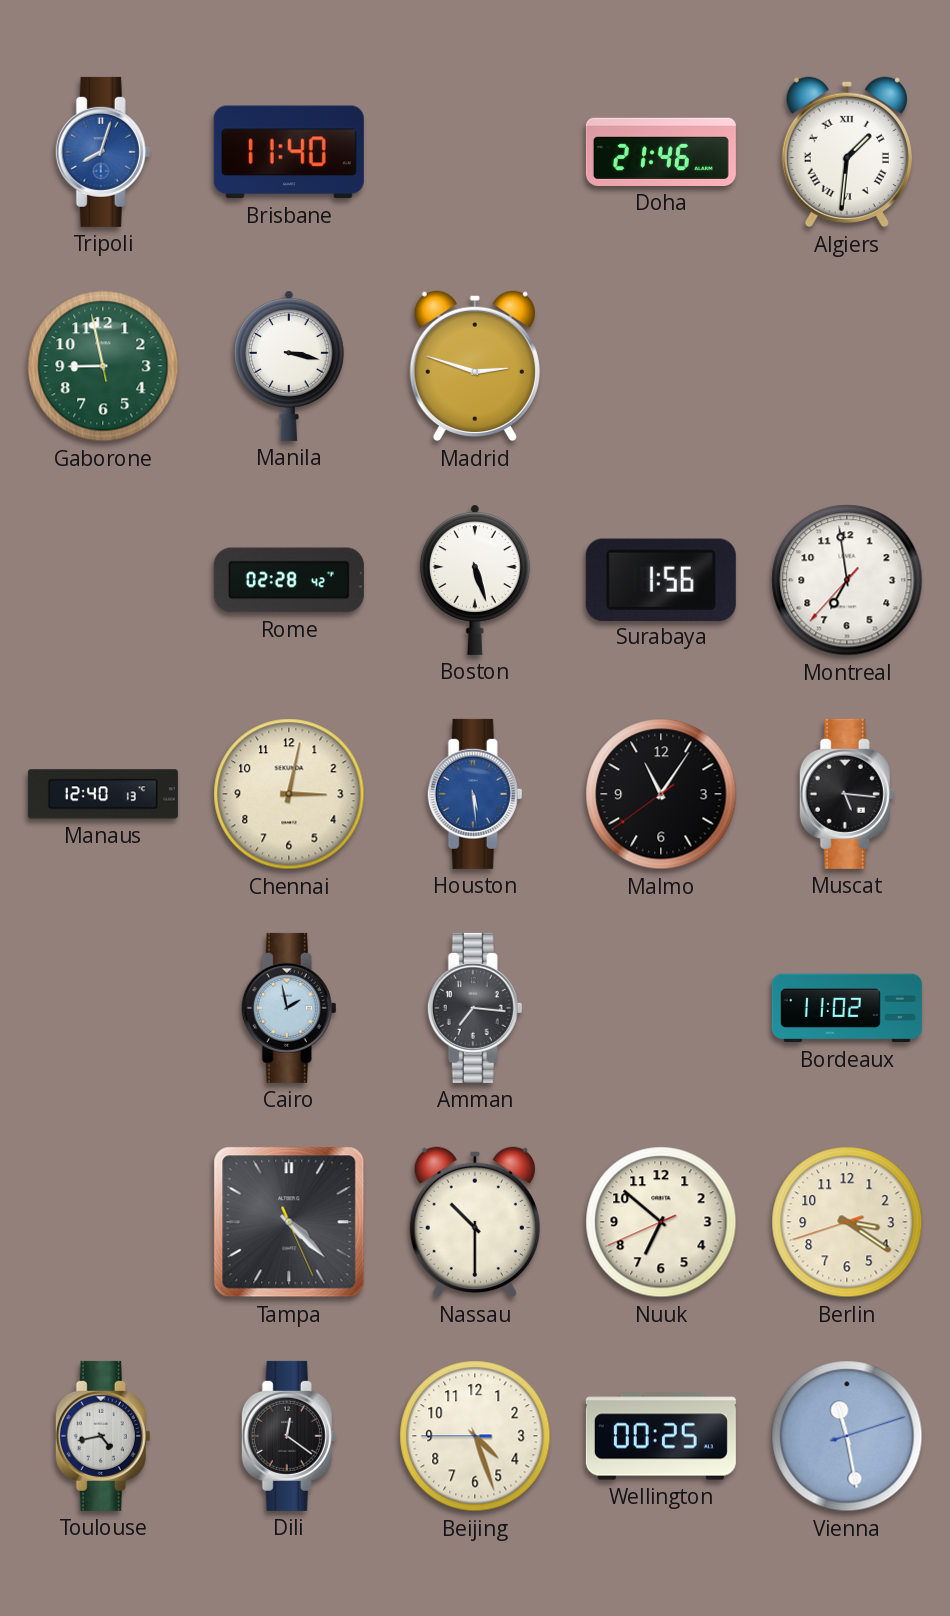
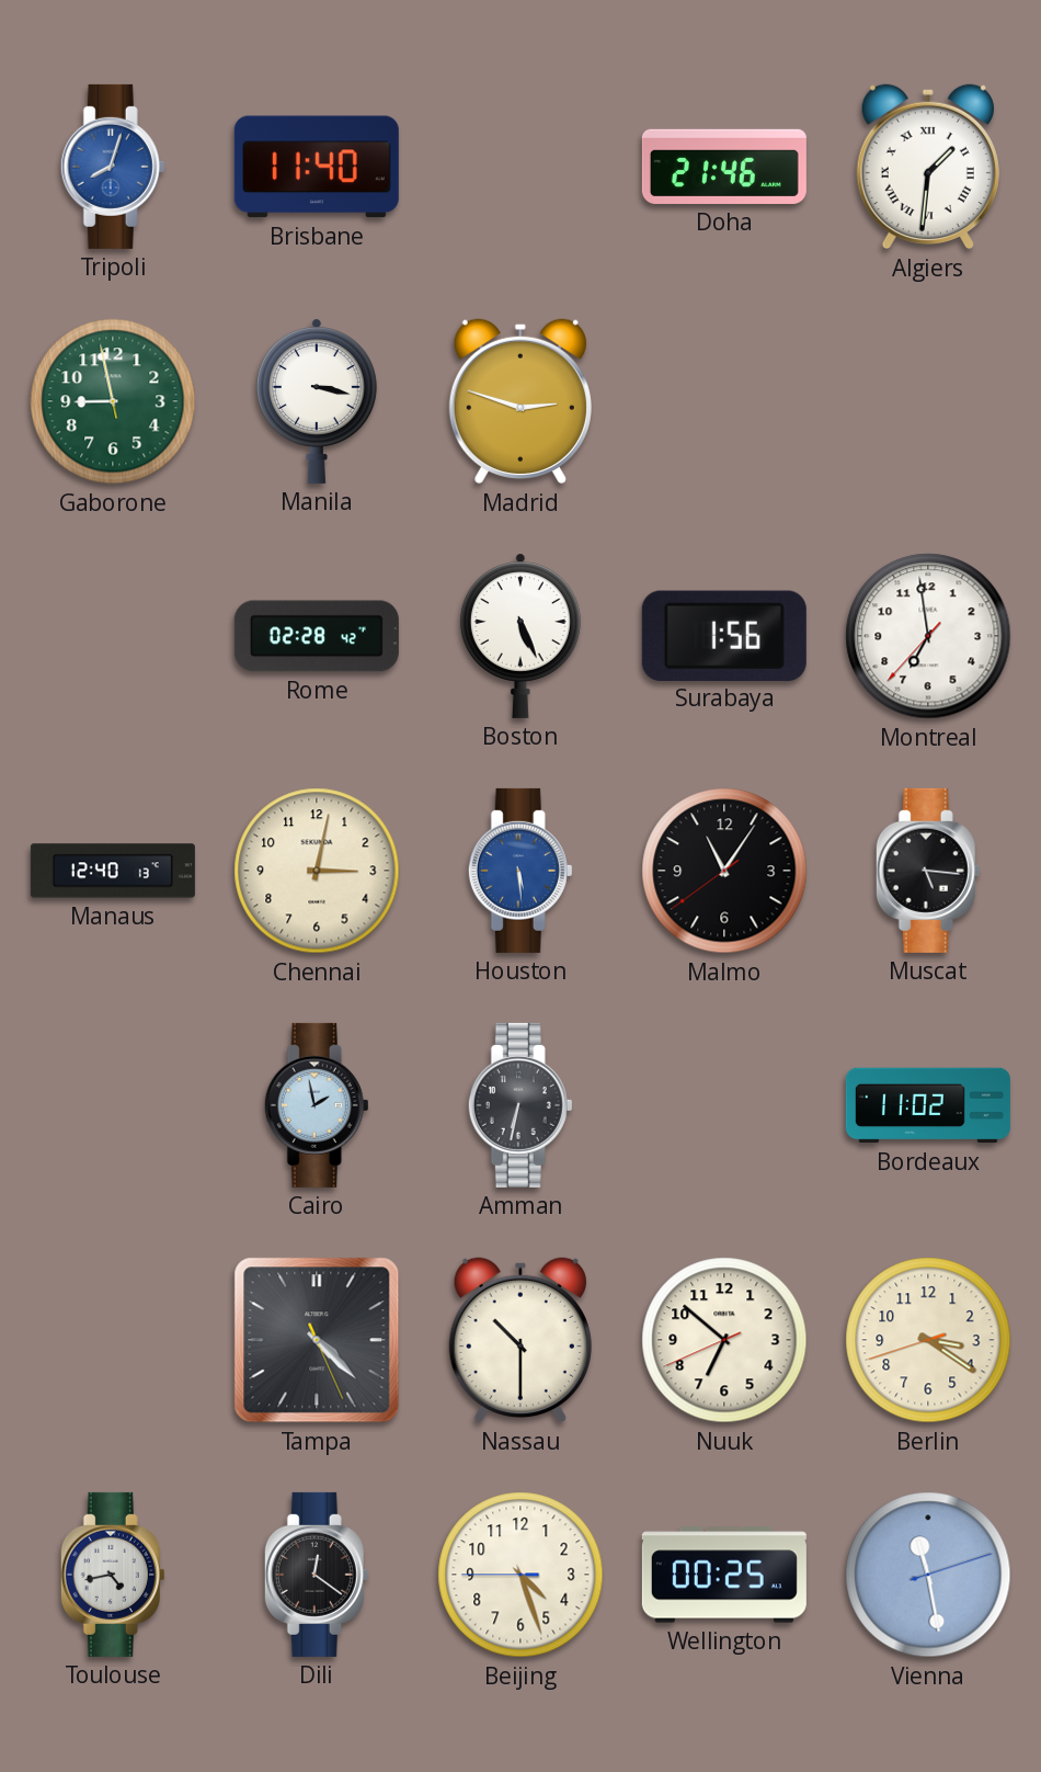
Boston: 5:27 -> 5:26
Amman: 7:16 -> 6:32
